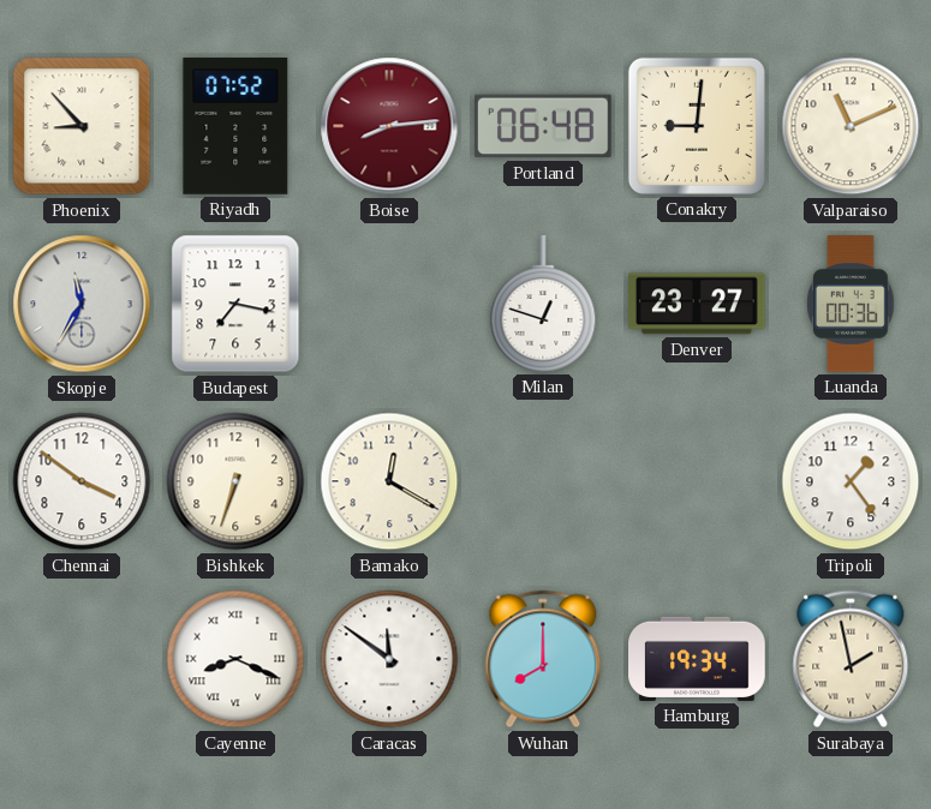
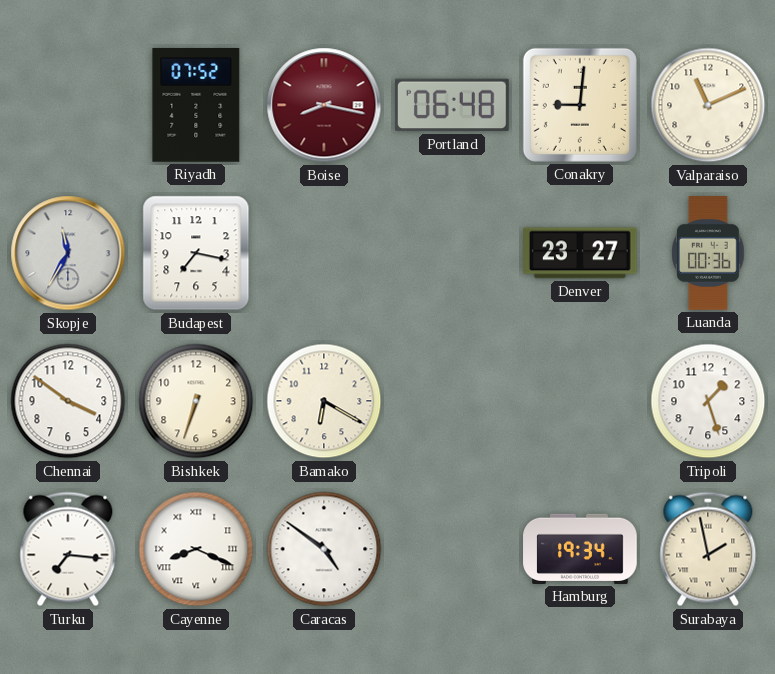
Phoenix: 8:53 -> none
Boise: 8:14 -> 8:17
Milan: 12:48 -> none
Bamako: 12:20 -> 6:20
Tripoli: 1:24 -> 1:27
Turku: none -> 7:16
Caracas: 11:51 -> 4:51
Wuhan: 8:00 -> none
